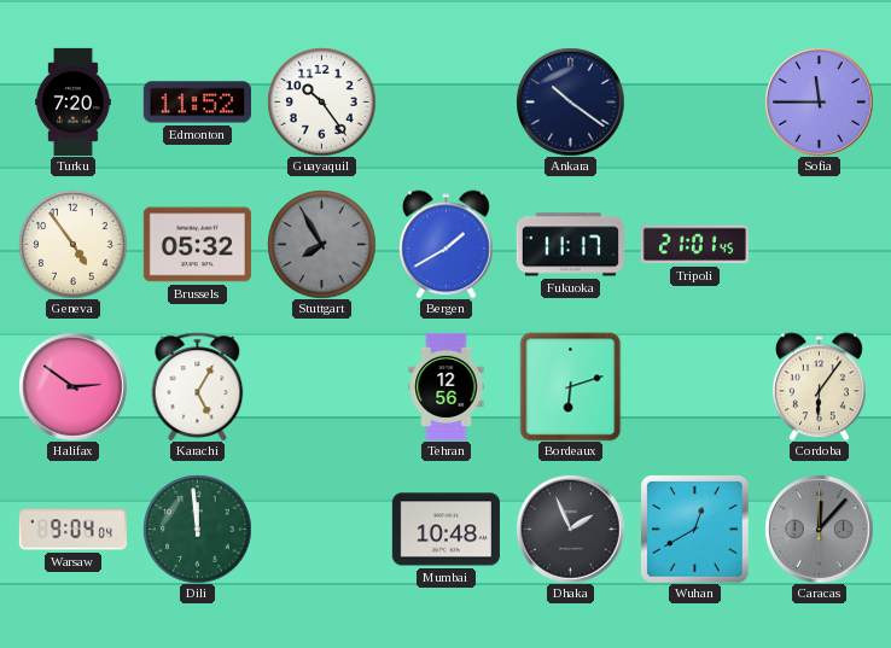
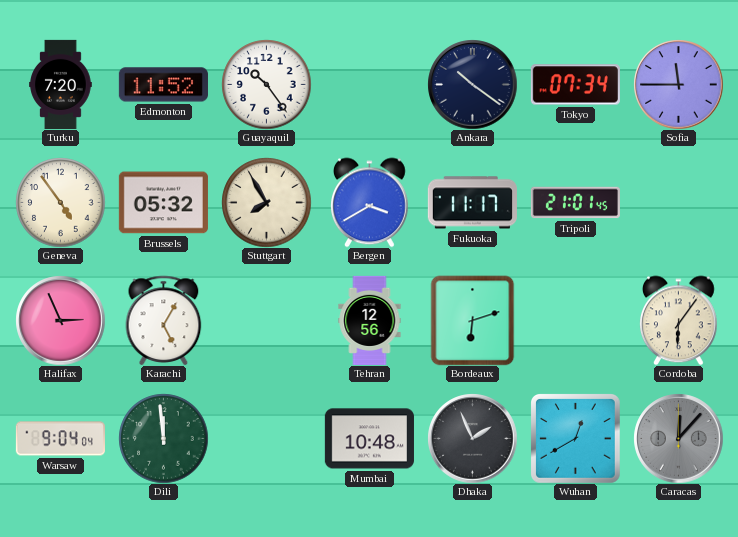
Tokyo: none -> 07:34
Stuttgart dial: grey -> cream
Bergen: 1:40 -> 3:40
Halifax: 2:51 -> 2:56
